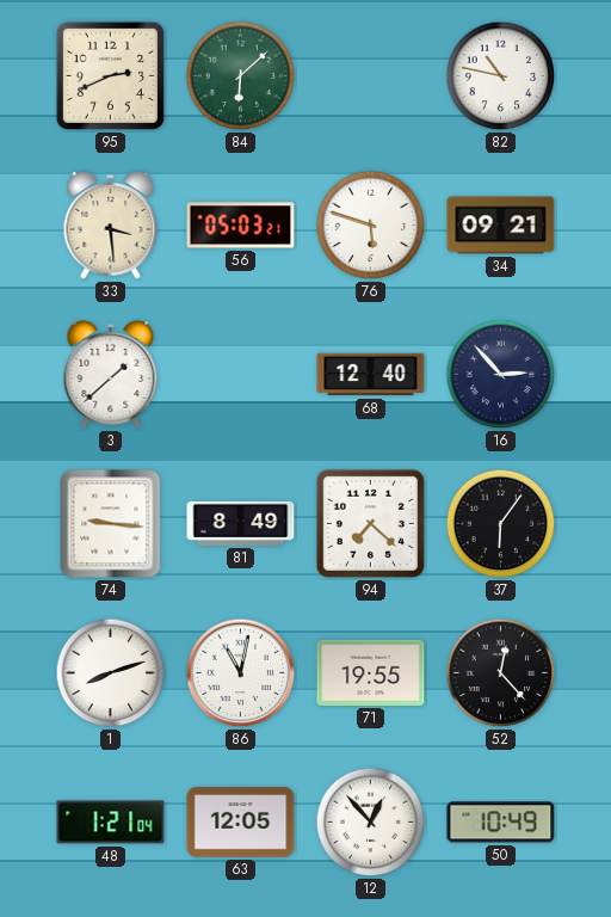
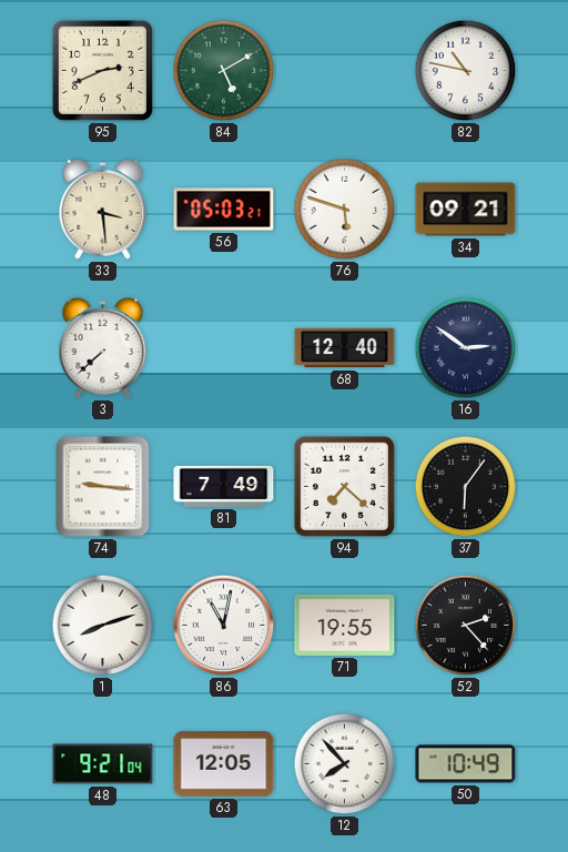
84: 6:08 -> 5:10
3: 1:38 -> 7:38
16: 2:53 -> 2:51
81: 8:49 -> 7:49
52: 12:23 -> 2:23
48: 1:21 -> 9:21
12: 12:53 -> 7:53
